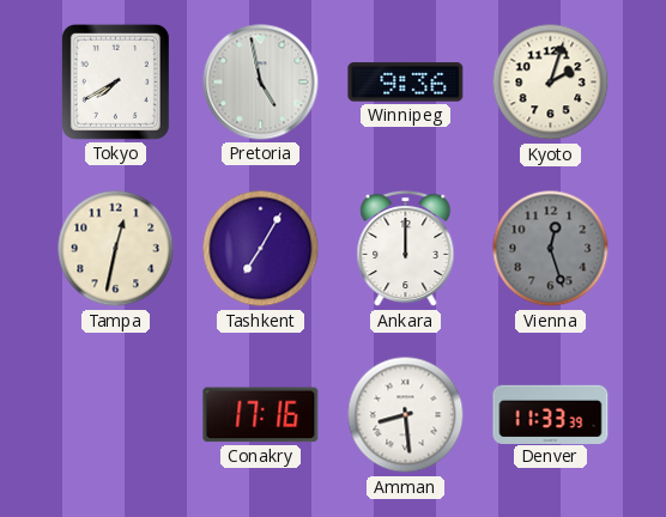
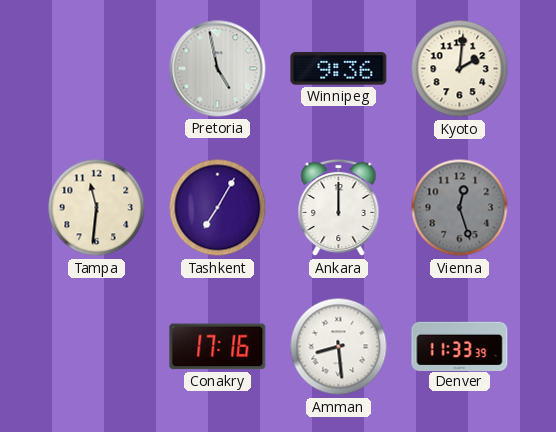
Tokyo: 7:40 -> none
Kyoto: 2:03 -> 2:01
Tampa: 12:32 -> 11:31
